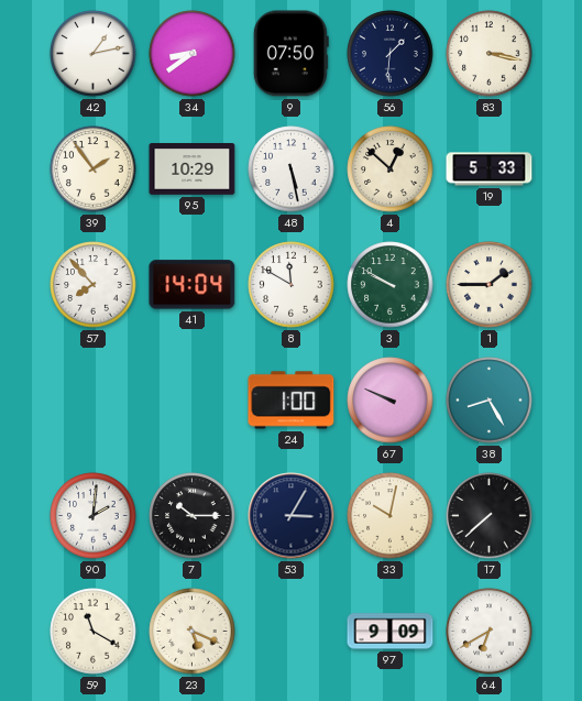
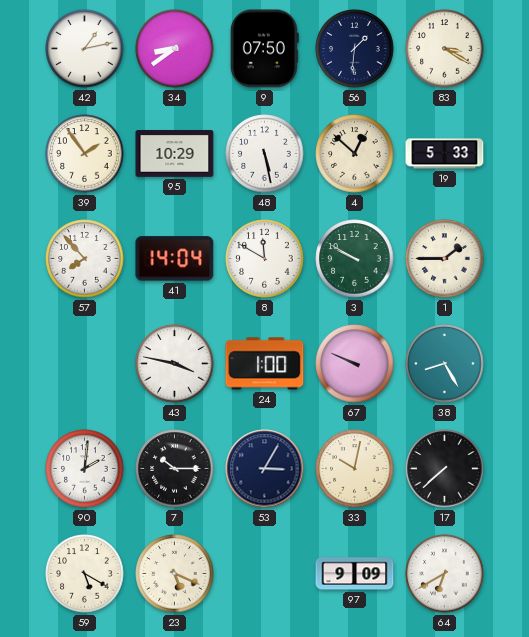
83: 3:17 -> 3:20
43: none -> 3:47
59: 11:20 -> 5:20
